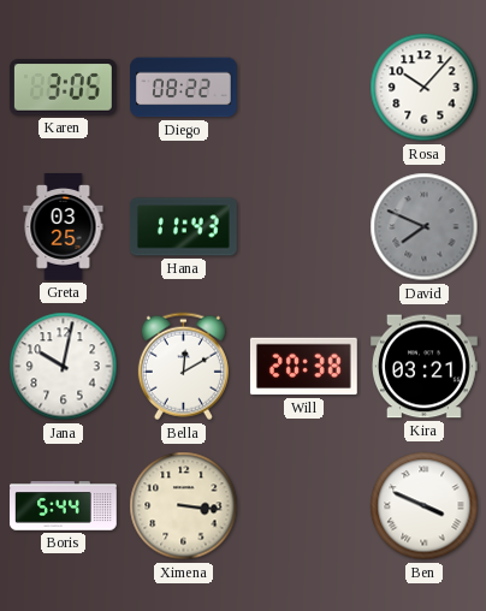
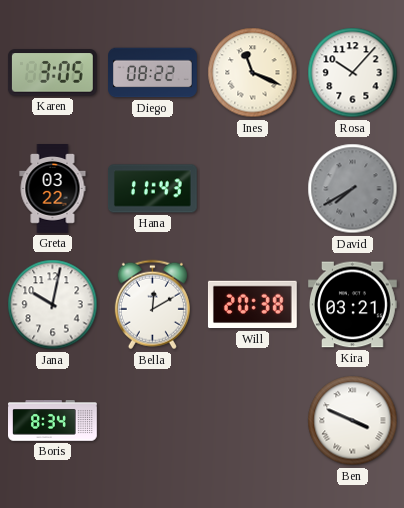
Ines: none -> 11:19
Greta: 03:25 -> 03:22
David: 7:49 -> 7:40
Boris: 5:44 -> 8:34
Ximena: 3:16 -> none
